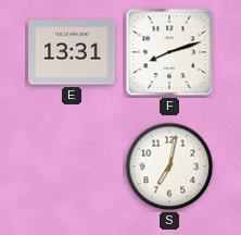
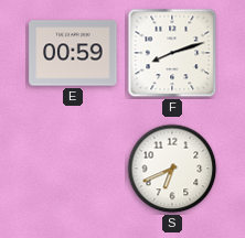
E: 13:31 -> 00:59
S: 7:02 -> 6:41
